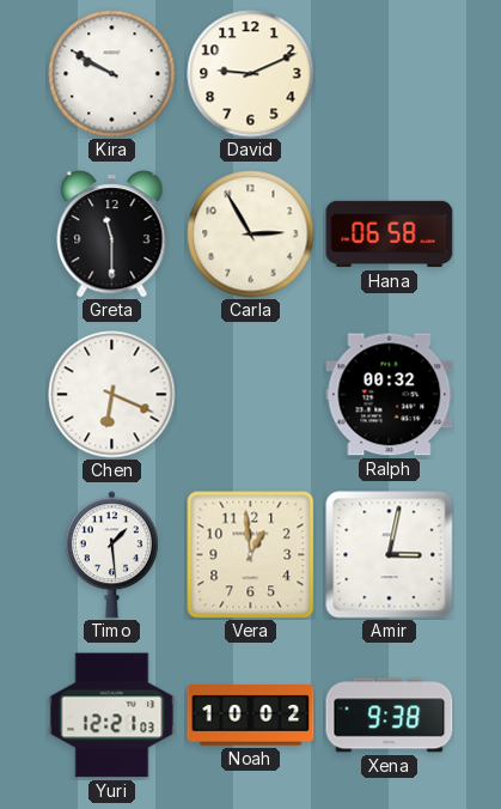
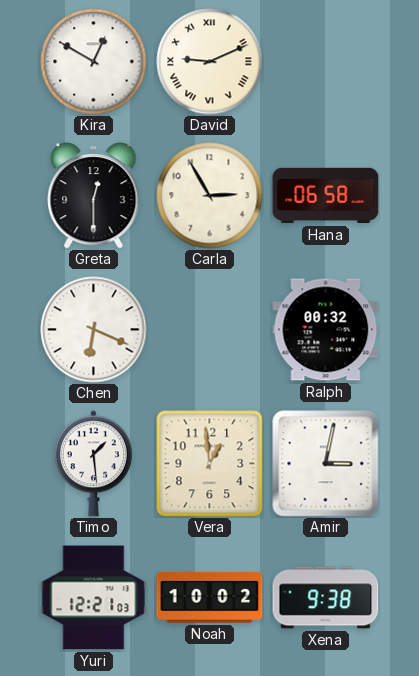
Kira: 9:50 -> 12:50
David numerals: Arabic -> Roman
Greta: 11:30 -> 12:30
